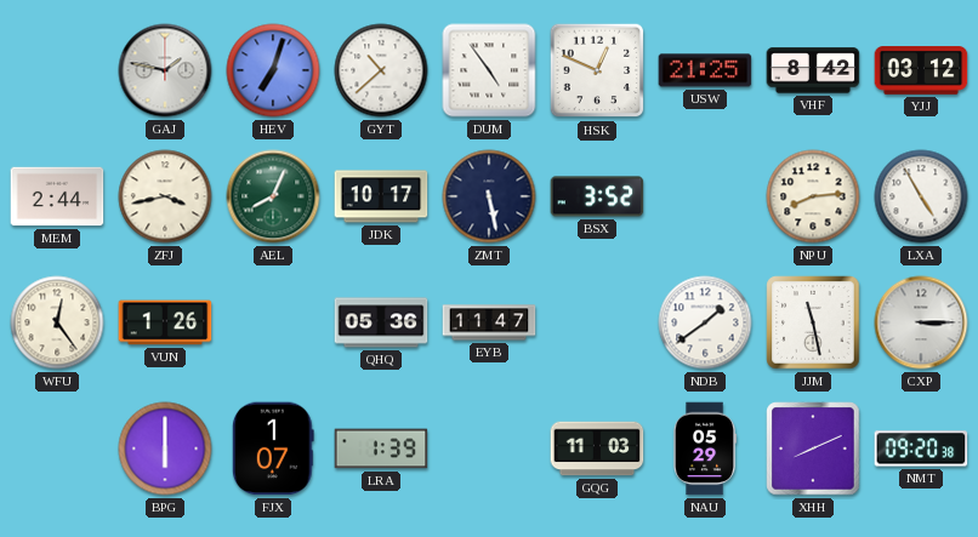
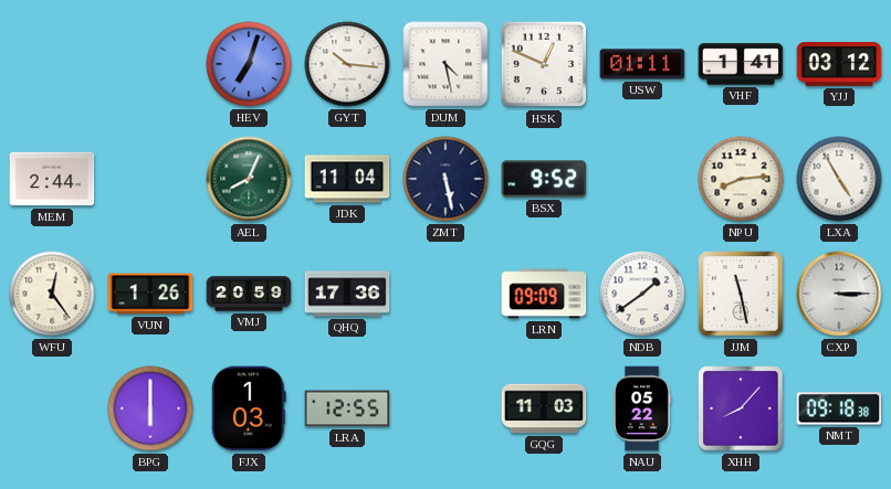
GAJ: 1:47 -> none
GYT: 10:38 -> 10:16
DUM: 4:54 -> 4:28
USW: 21:25 -> 01:11
VHF: 8:42 -> 1:41
ZFJ: 3:43 -> none
JDK: 10:17 -> 11:04
BSX: 3:52 -> 9:52
VMJ: none -> 20:59
QHQ: 05:36 -> 17:36
EYB: 11:47 -> none
LRN: none -> 09:09
FJX: 1:07 -> 1:03
LRA: 1:39 -> 12:55
NAU: 05:29 -> 05:22
XHH: 8:11 -> 8:07
NMT: 09:20 -> 09:18
